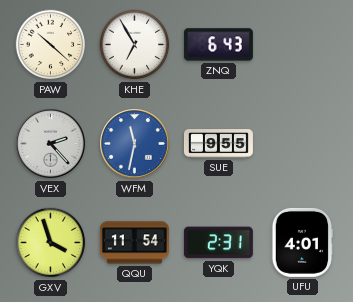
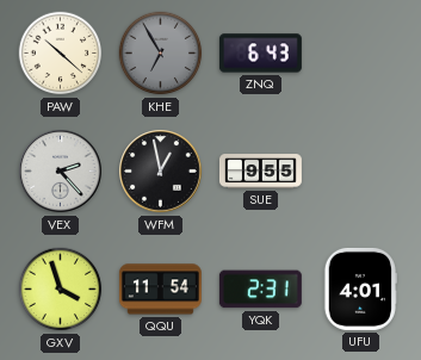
KHE dial: white -> grey
WFM: 11:32 -> 12:58
WFM dial: blue -> black
